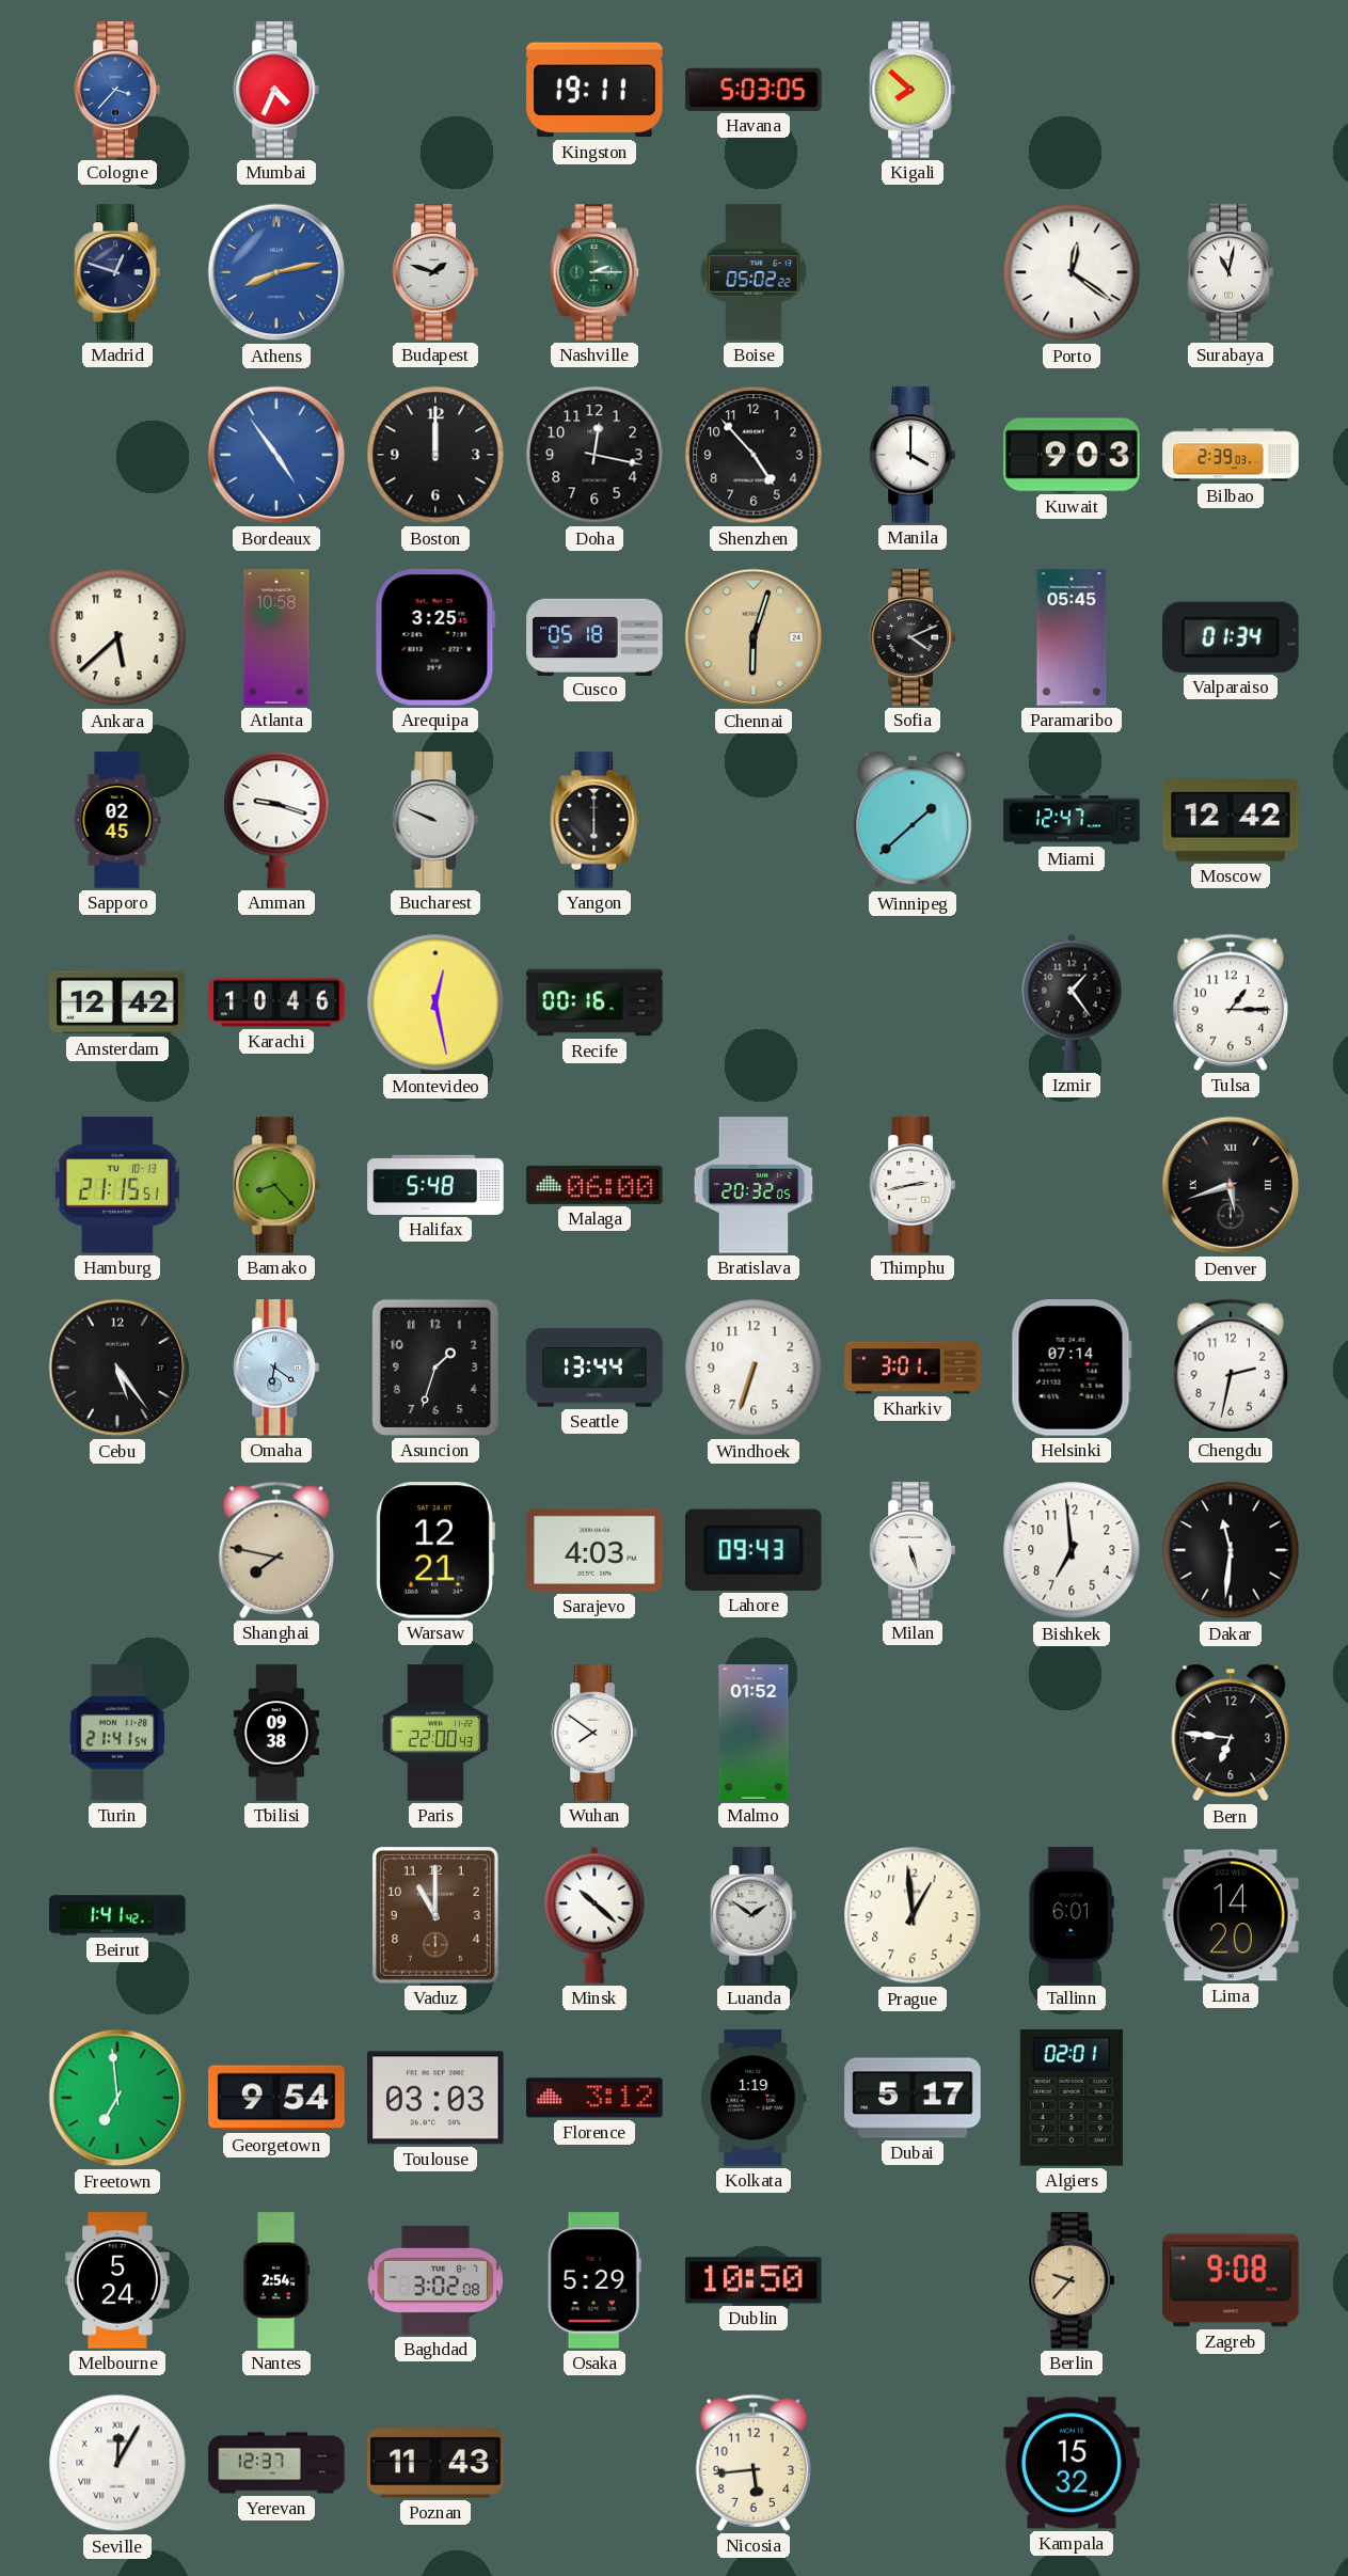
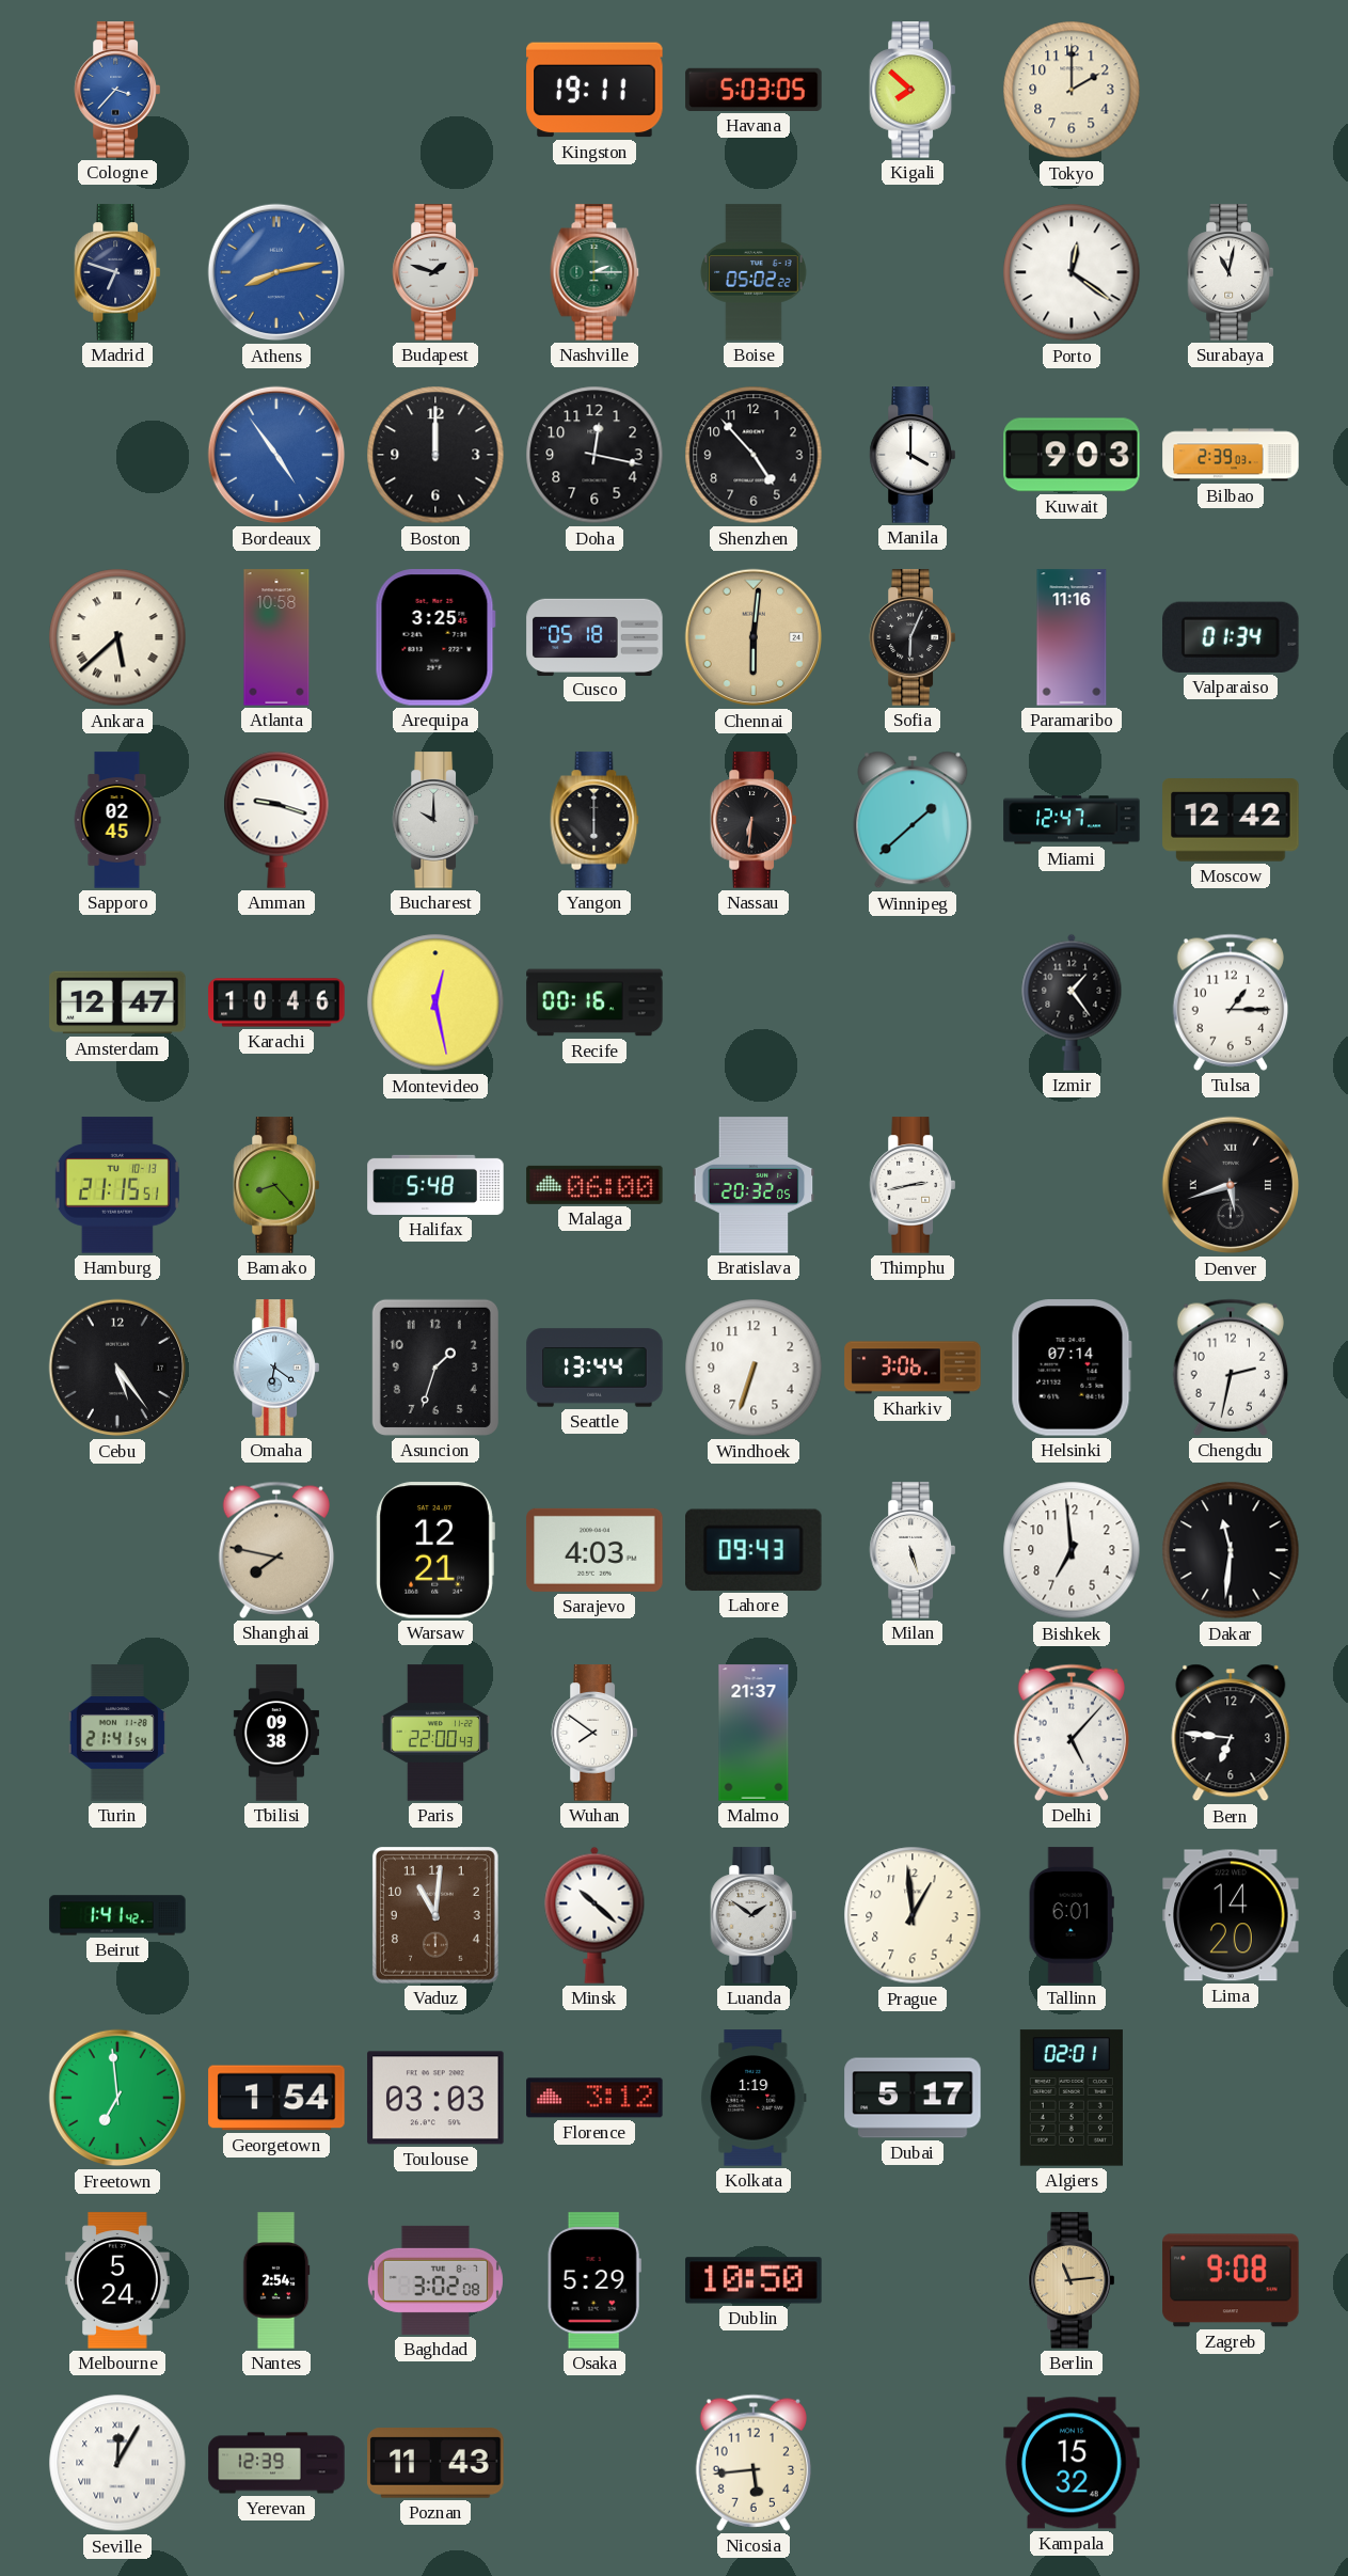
Mumbai: 4:34 -> none
Tokyo: none -> 2:00
Madrid: 12:48 -> 6:48
Ankara numerals: Arabic -> Roman
Chennai: 6:03 -> 6:01
Sofia: 4:11 -> 6:04
Paramaribo: 05:45 -> 11:16
Bucharest: 9:49 -> 10:00
Nassau: none -> 6:31
Amsterdam: 12:42 -> 12:47
Kharkiv: 3:01 -> 3:06
Malmo: 01:52 -> 21:37
Delhi: none -> 5:07
Vaduz: 11:00 -> 11:01
Georgetown: 9:54 -> 1:54
Berlin: 9:37 -> 11:14
Yerevan: 12:37 -> 12:39
